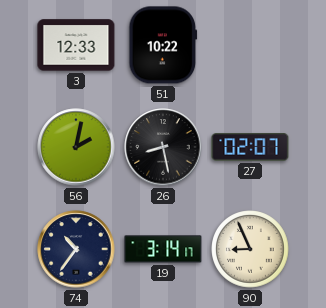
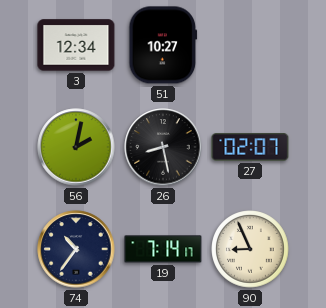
3: 12:33 -> 12:34
51: 10:22 -> 10:27
19: 3:14 -> 7:14
